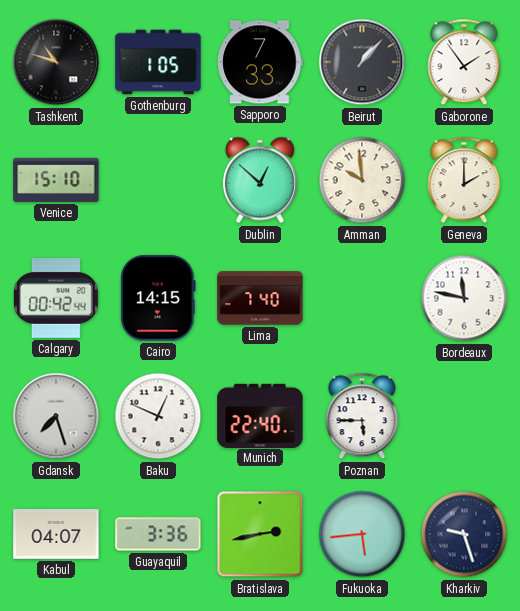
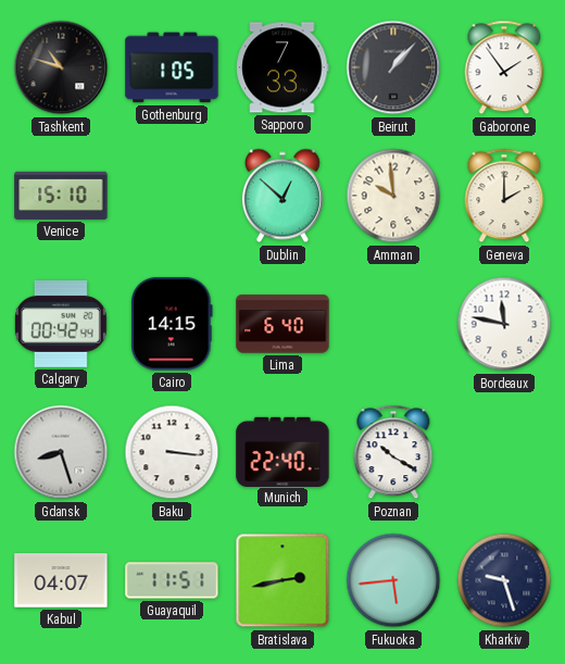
Lima: 7:40 -> 6:40
Gdansk: 7:27 -> 8:27
Baku: 12:49 -> 3:16
Poznan: 5:45 -> 10:20
Guayaquil: 3:36 -> 11:51
